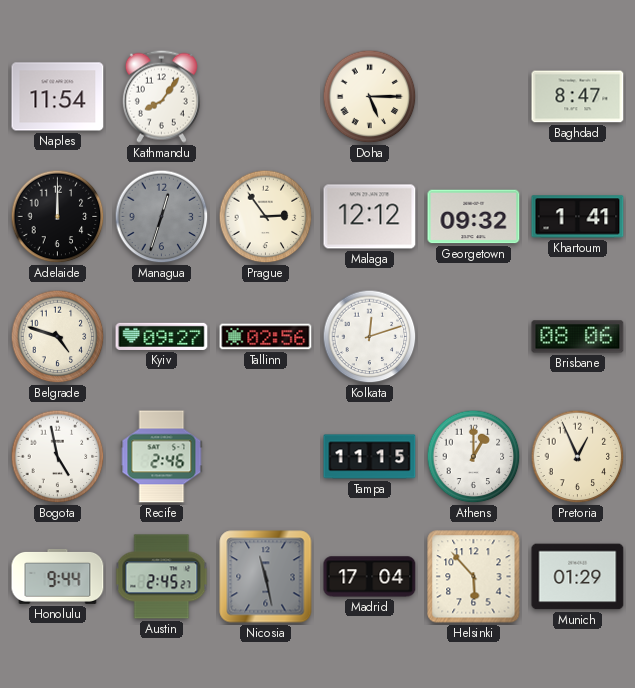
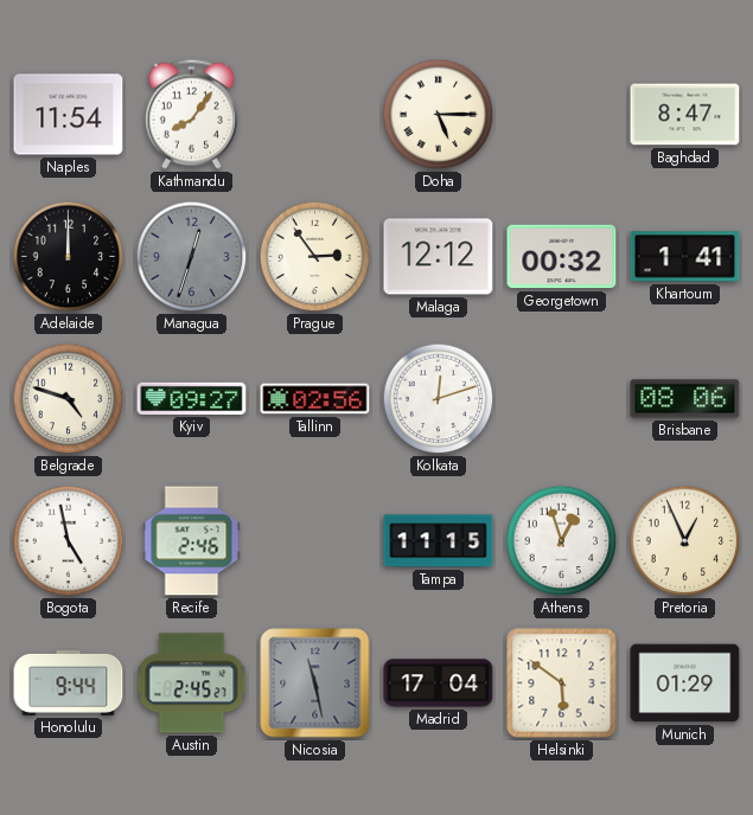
Georgetown: 09:32 -> 00:32
Athens: 1:00 -> 12:57
Helsinki: 5:53 -> 5:51
